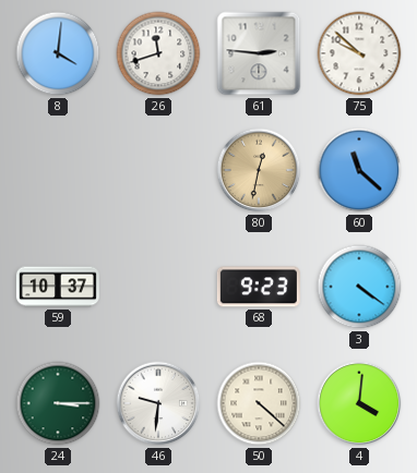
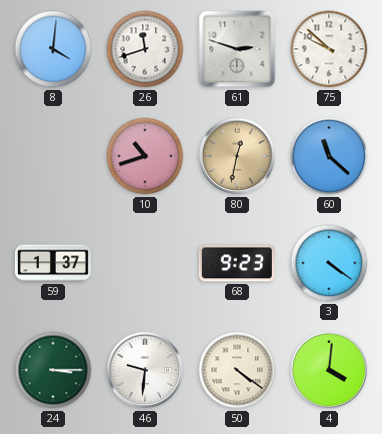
61: 2:46 -> 2:48
10: none -> 10:42
59: 10:37 -> 1:37
50: 4:22 -> 4:21
